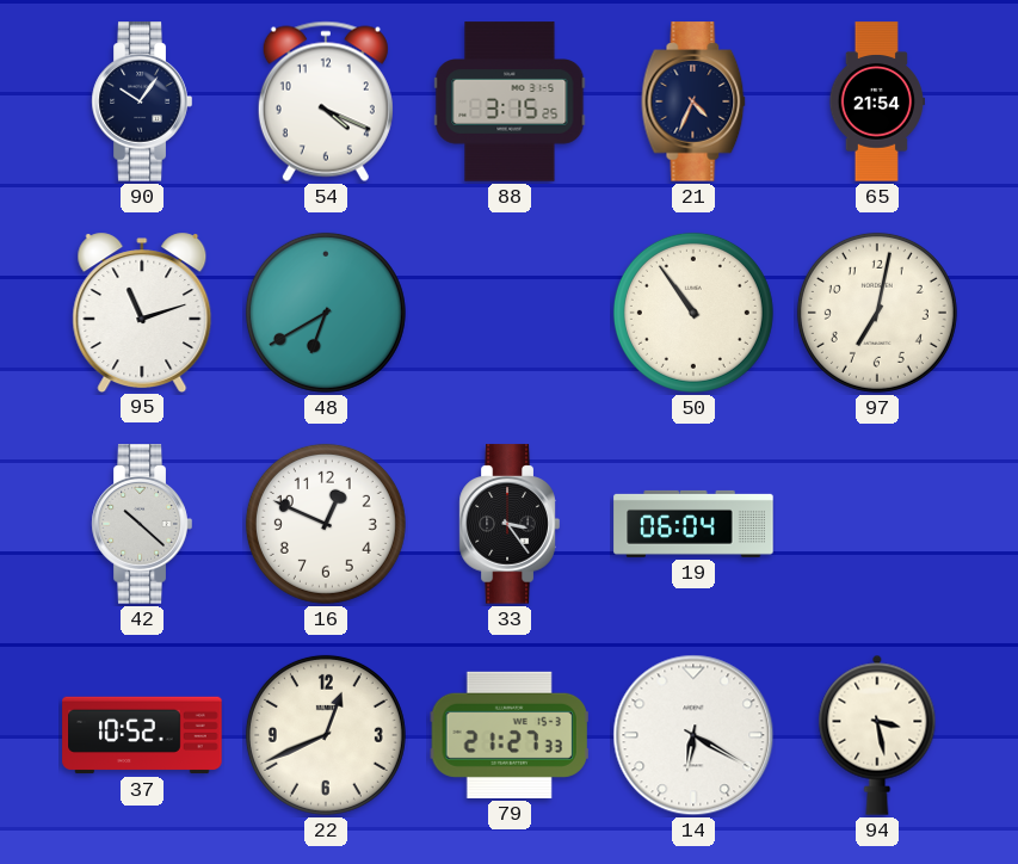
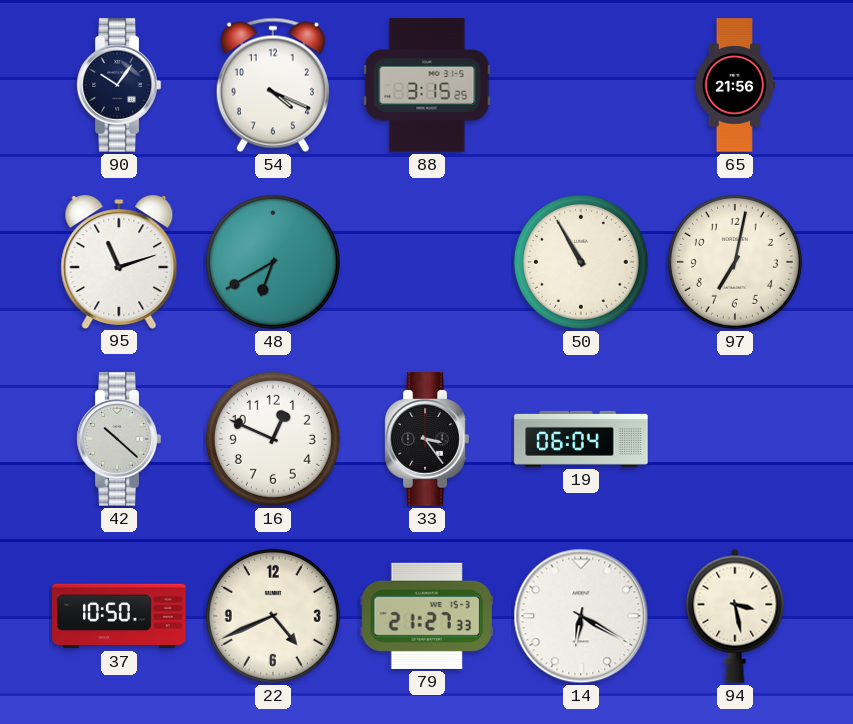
21: 4:34 -> none
65: 21:54 -> 21:56
50: 10:54 -> 10:55
37: 10:52 -> 10:50
22: 12:41 -> 4:41
